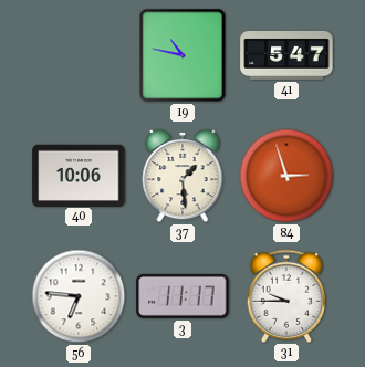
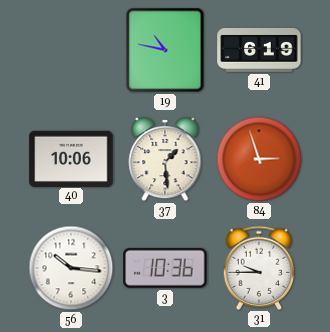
41: 5:47 -> 6:19
56: 6:46 -> 10:16
3: 11:17 -> 10:36
